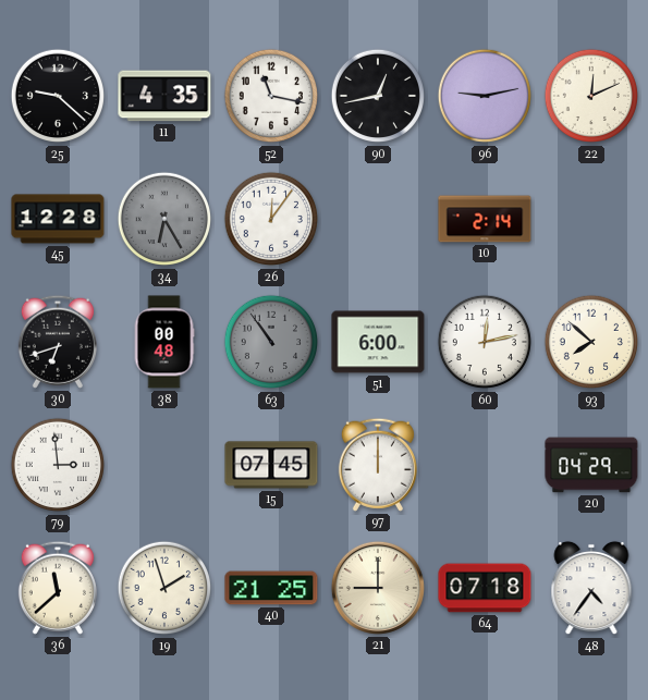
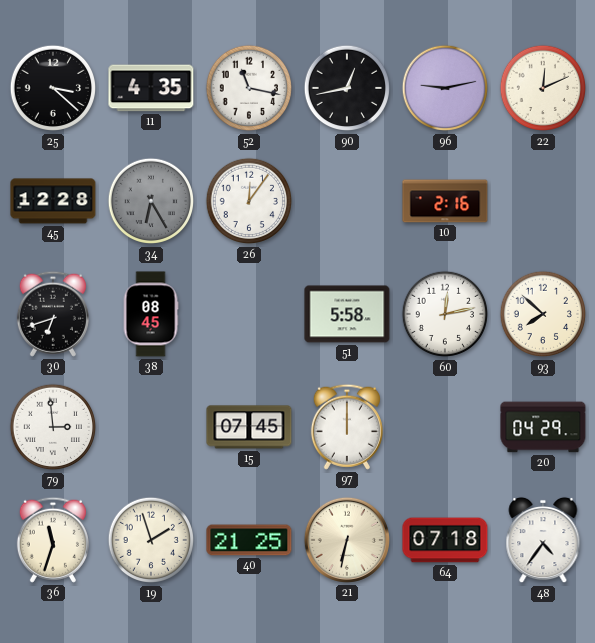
25: 9:22 -> 3:22
10: 2:14 -> 2:16
38: 00:48 -> 08:45
63: 10:54 -> none
51: 6:00 -> 5:58
36: 11:38 -> 11:33
21: 9:00 -> 6:32
